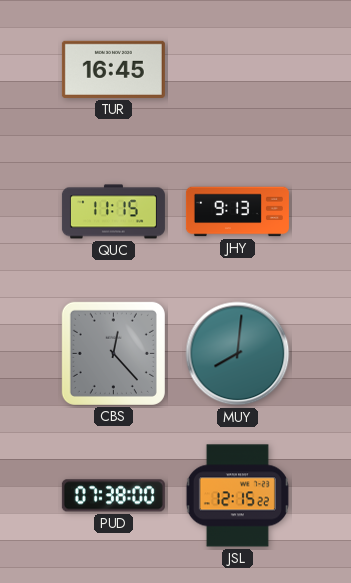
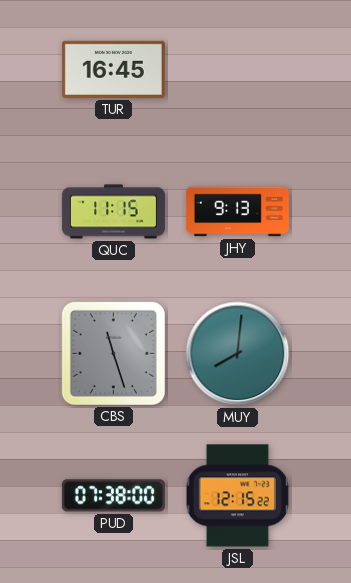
CBS: 12:23 -> 11:27
